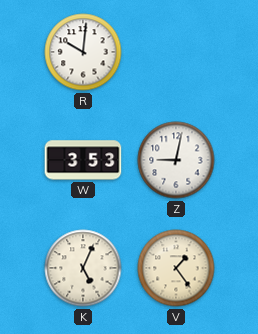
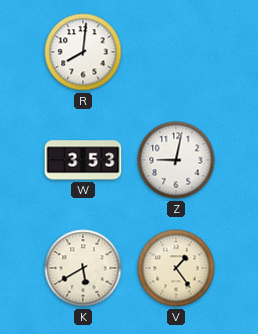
R: 10:01 -> 8:01
K: 5:04 -> 5:40
